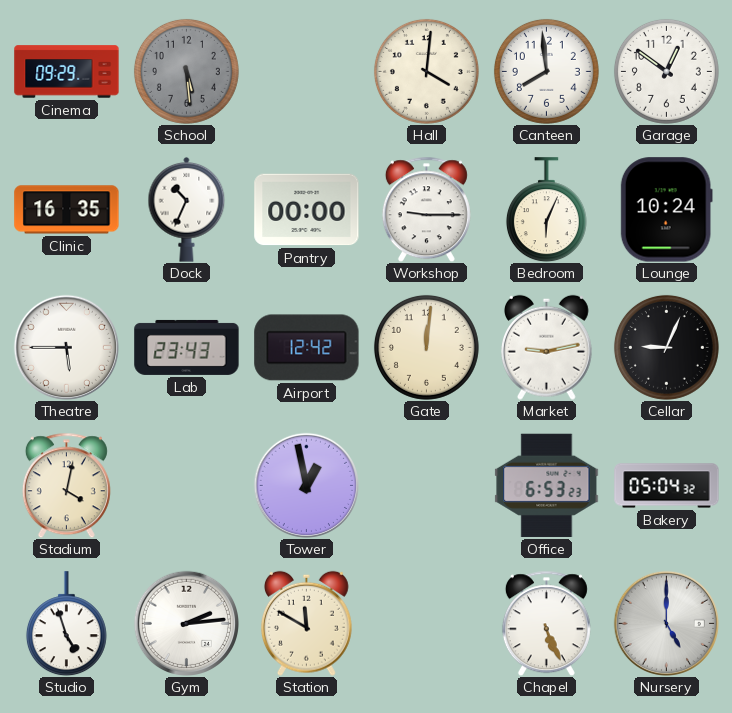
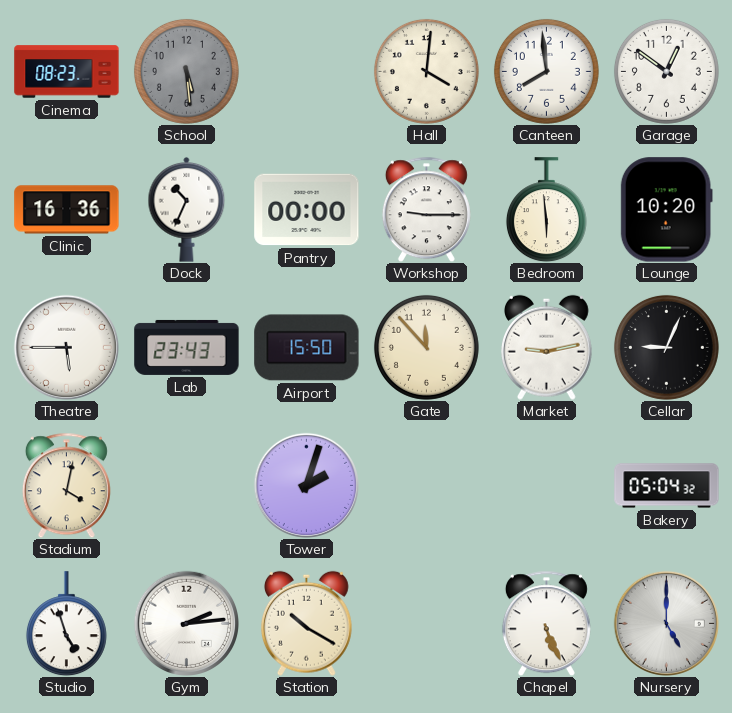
Cinema: 09:29 -> 08:23
Clinic: 16:35 -> 16:36
Bedroom: 6:04 -> 5:59
Lounge: 10:24 -> 10:20
Airport: 12:42 -> 15:50
Gate: 12:01 -> 11:53
Tower: 12:58 -> 2:03
Office: 6:53 -> none
Station: 11:50 -> 10:20
